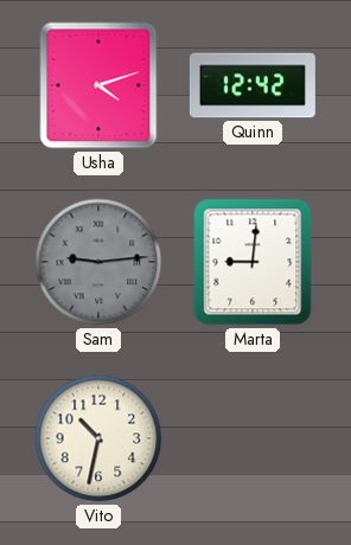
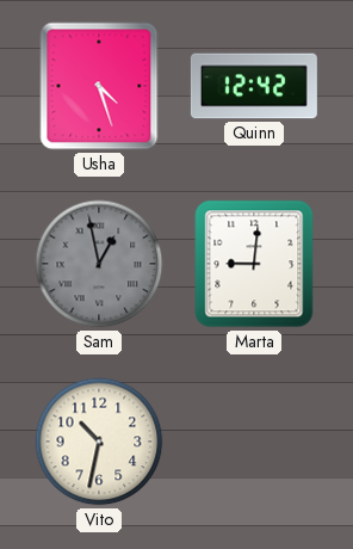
Usha: 4:12 -> 4:27
Sam: 9:14 -> 12:58
